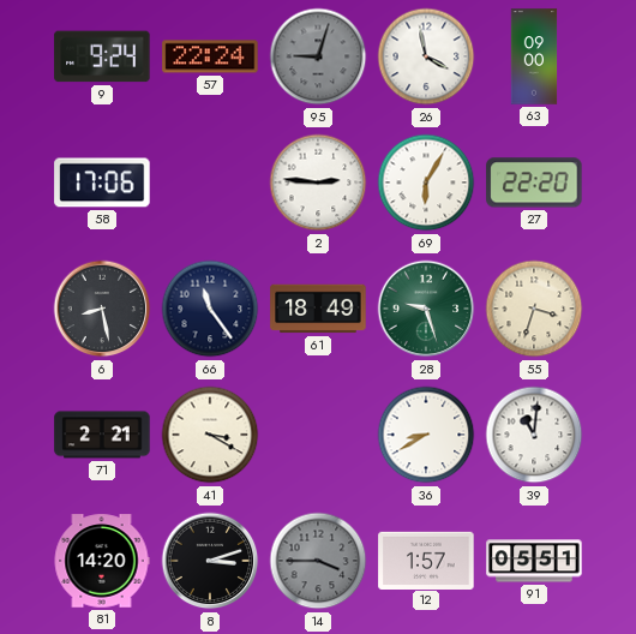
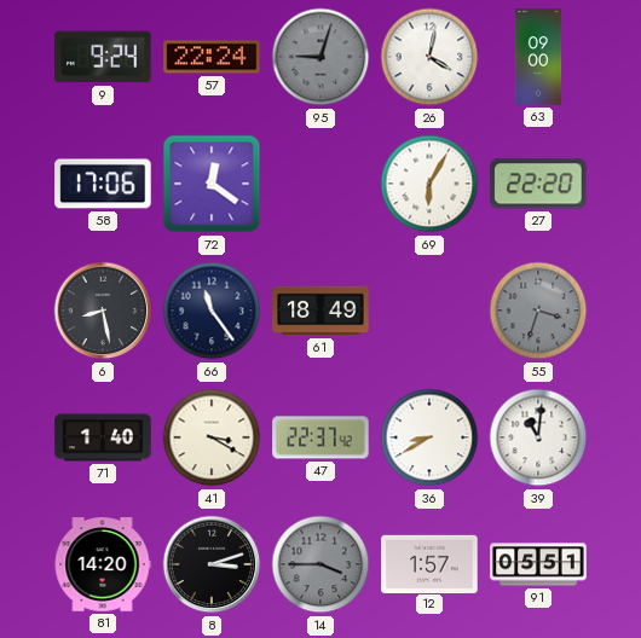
26: 3:58 -> 4:02
72: none -> 12:21
2: 2:46 -> none
28: 9:27 -> none
55 dial: cream -> grey
71: 2:21 -> 1:40
47: none -> 22:37
